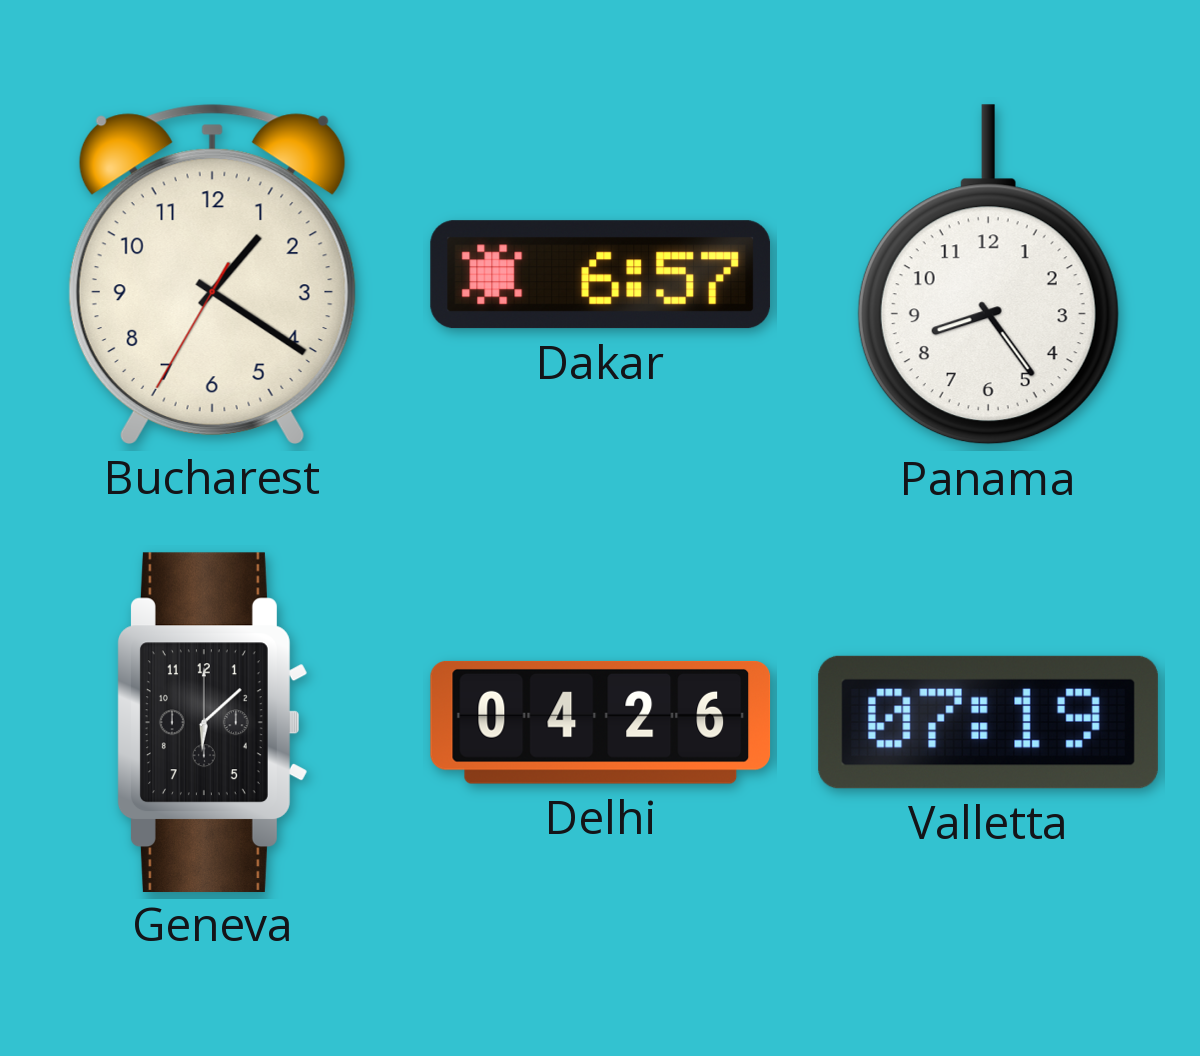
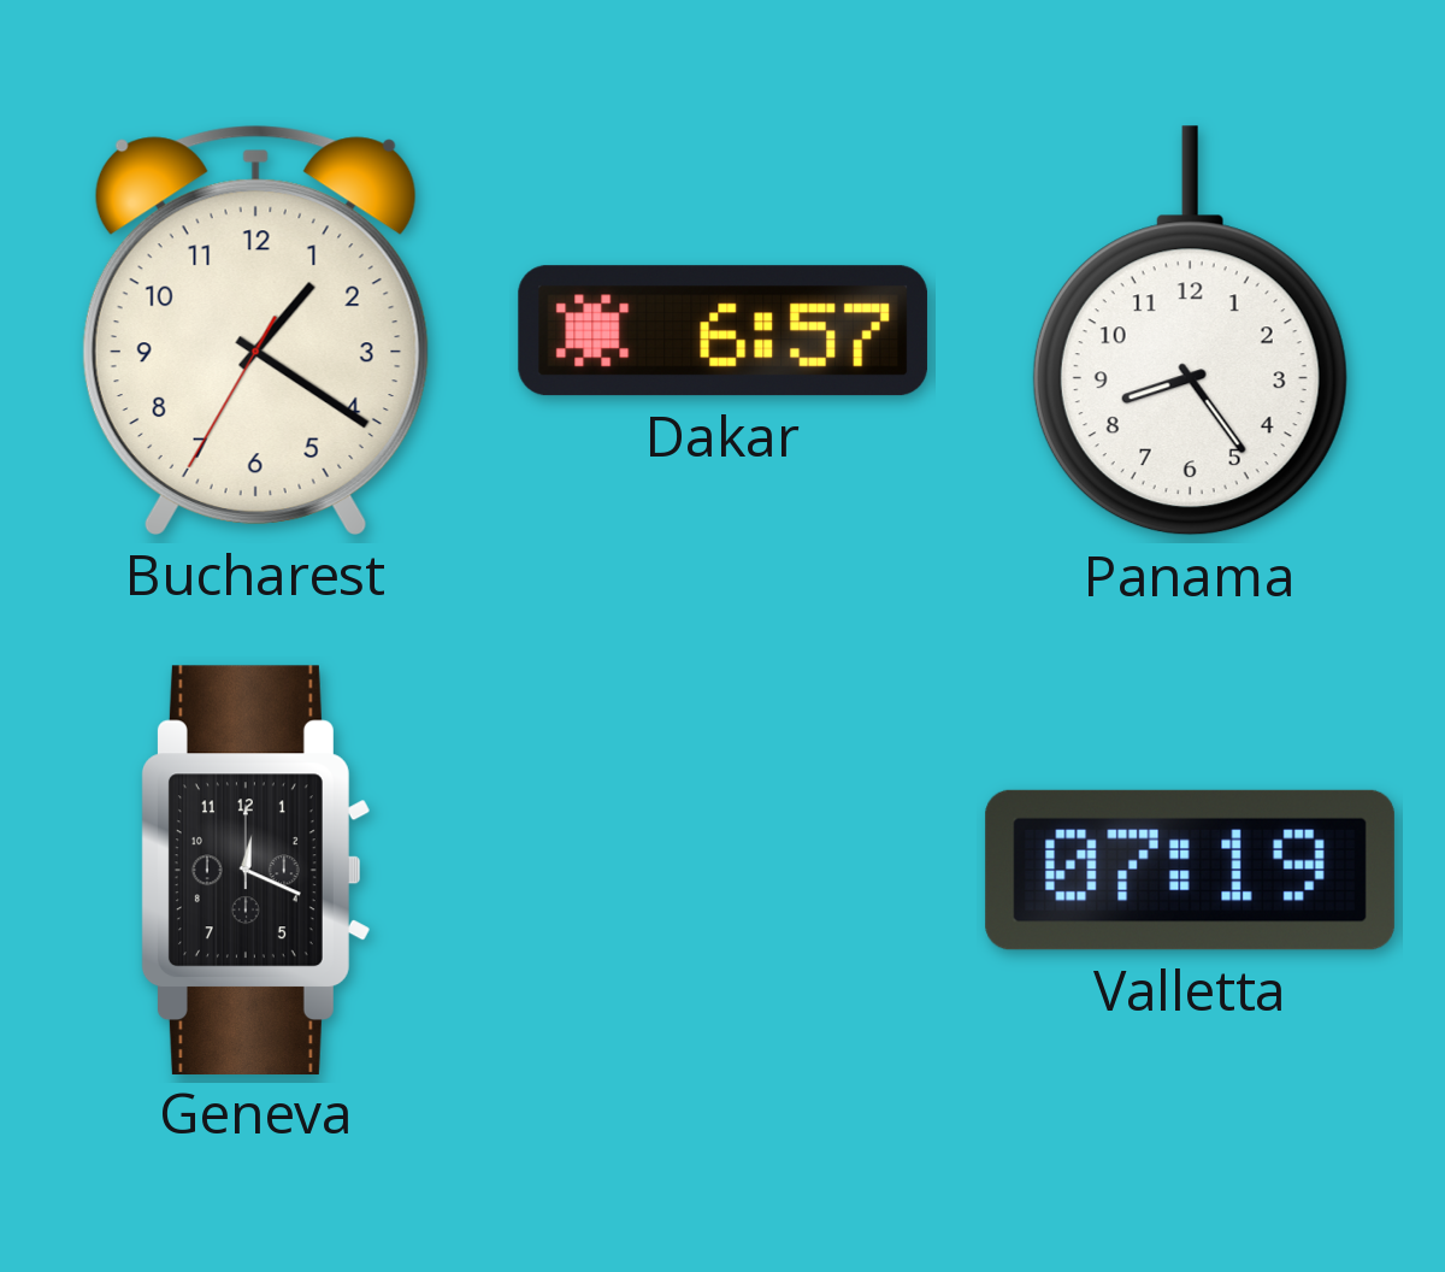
Geneva: 6:08 -> 12:19
Delhi: 04:26 -> none
